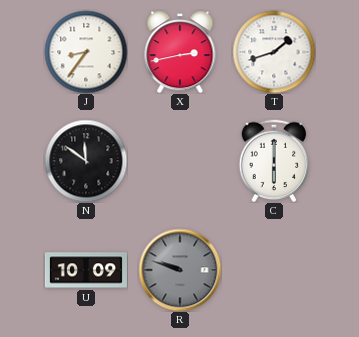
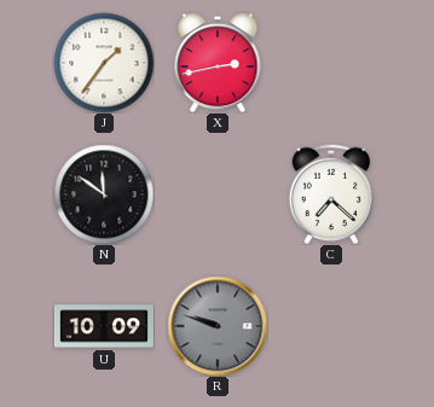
J: 8:36 -> 1:36
T: 1:42 -> none
C: 6:00 -> 7:22
